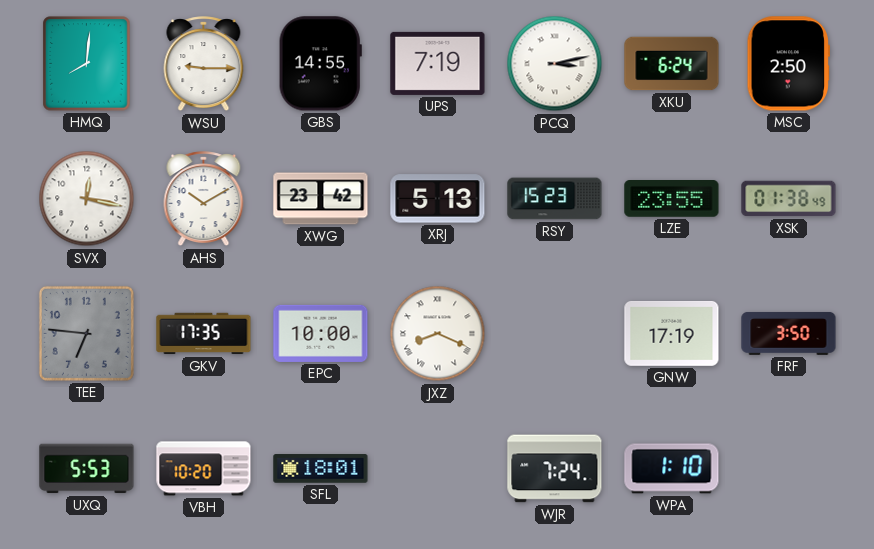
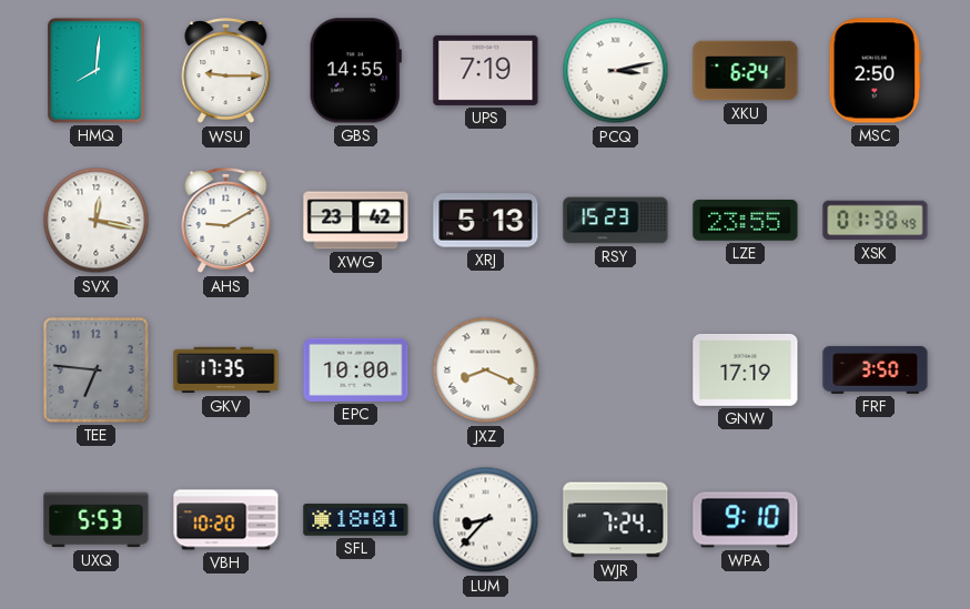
AHS: 10:10 -> 9:10
LUM: none -> 8:37
WPA: 1:10 -> 9:10
